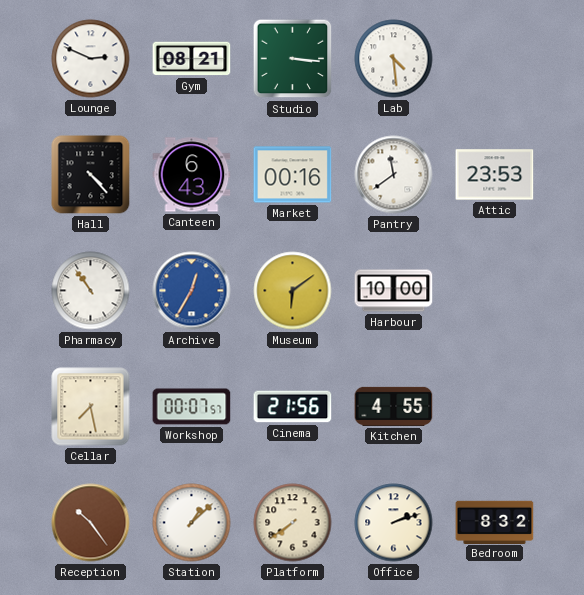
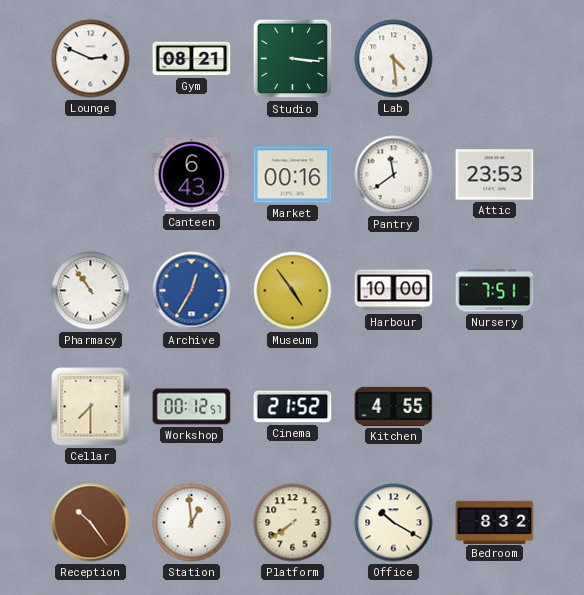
Hall: 4:23 -> none
Museum: 6:09 -> 4:54
Nursery: none -> 7:51
Cellar: 7:28 -> 7:30
Workshop: 00:07 -> 00:12
Cinema: 21:56 -> 21:52
Station: 1:08 -> 12:59
Office: 2:12 -> 10:20
